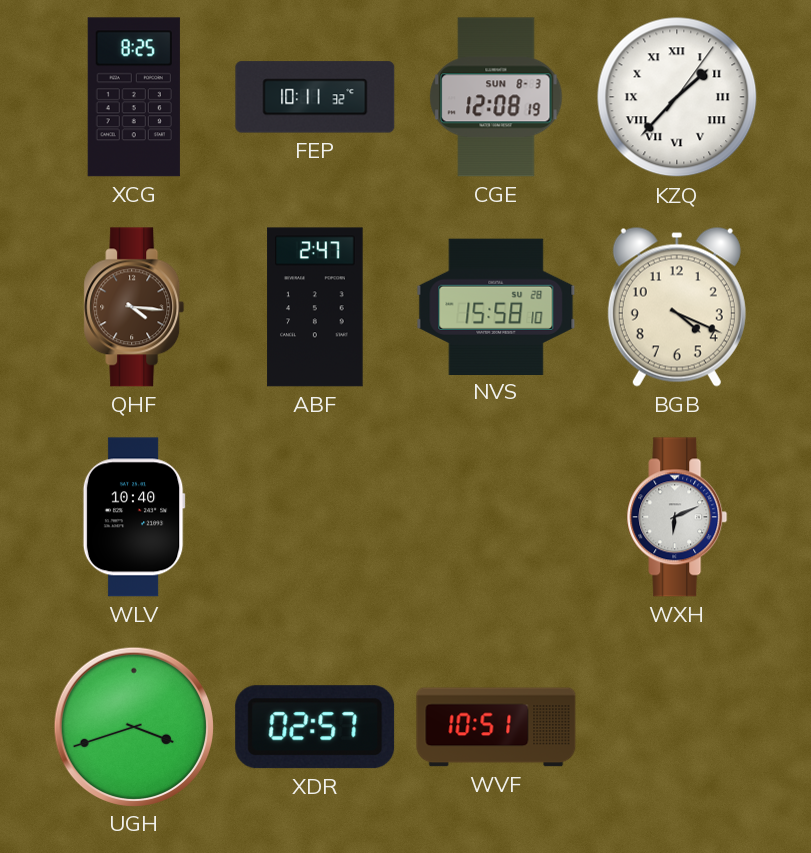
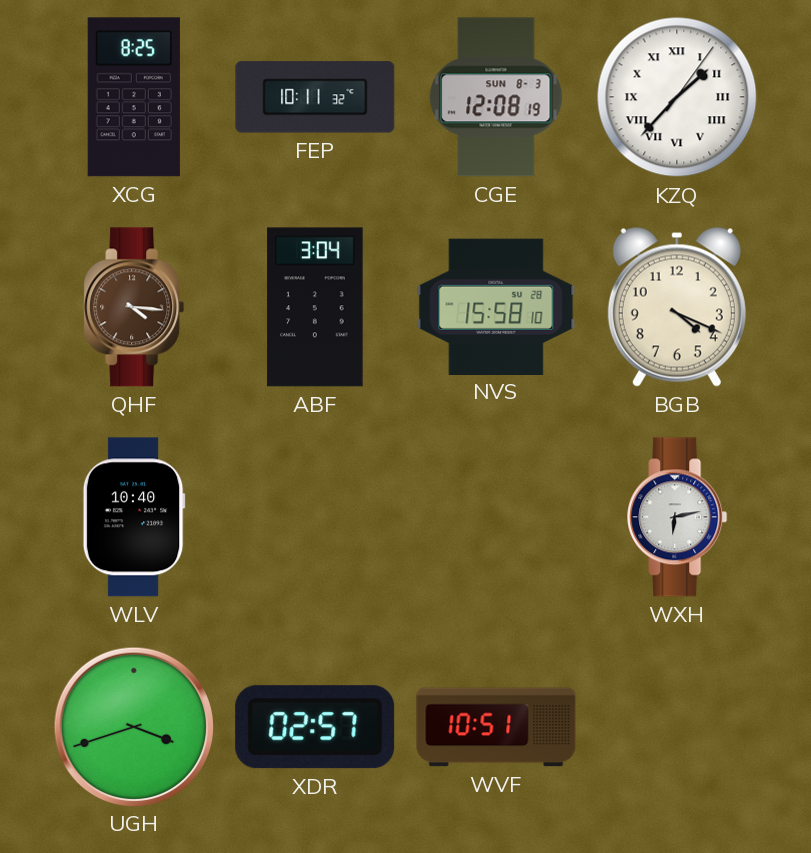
ABF: 2:47 -> 3:04
WXH: 6:11 -> 6:13
